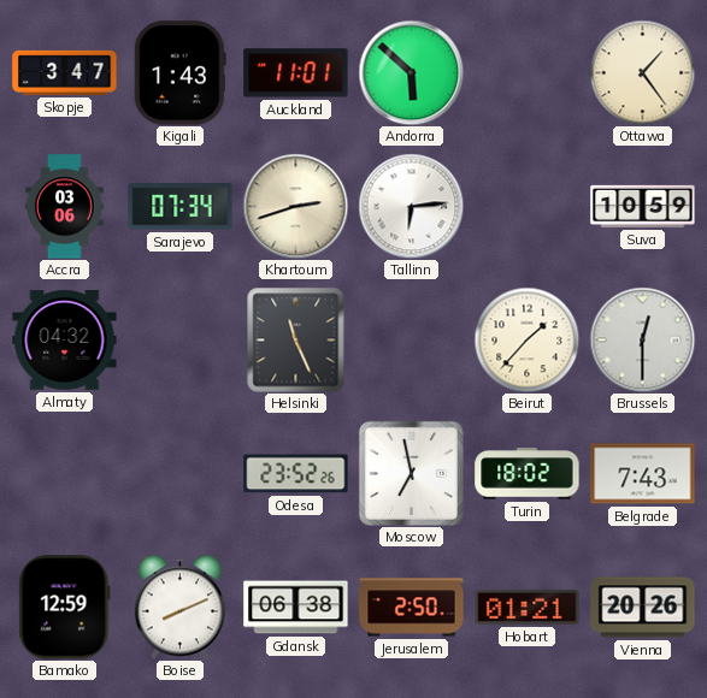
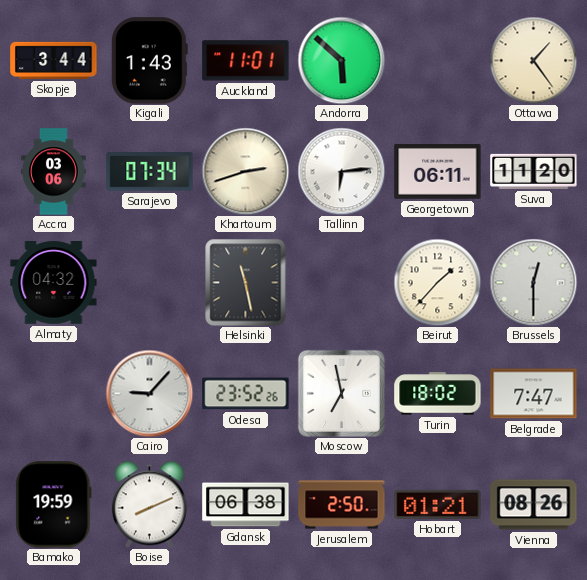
Skopje: 3:47 -> 3:44
Georgetown: none -> 06:11
Suva: 10:59 -> 11:20
Helsinki: 11:26 -> 11:28
Cairo: none -> 9:07
Belgrade: 7:43 -> 7:47
Bamako: 12:59 -> 19:59
Vienna: 20:26 -> 08:26
